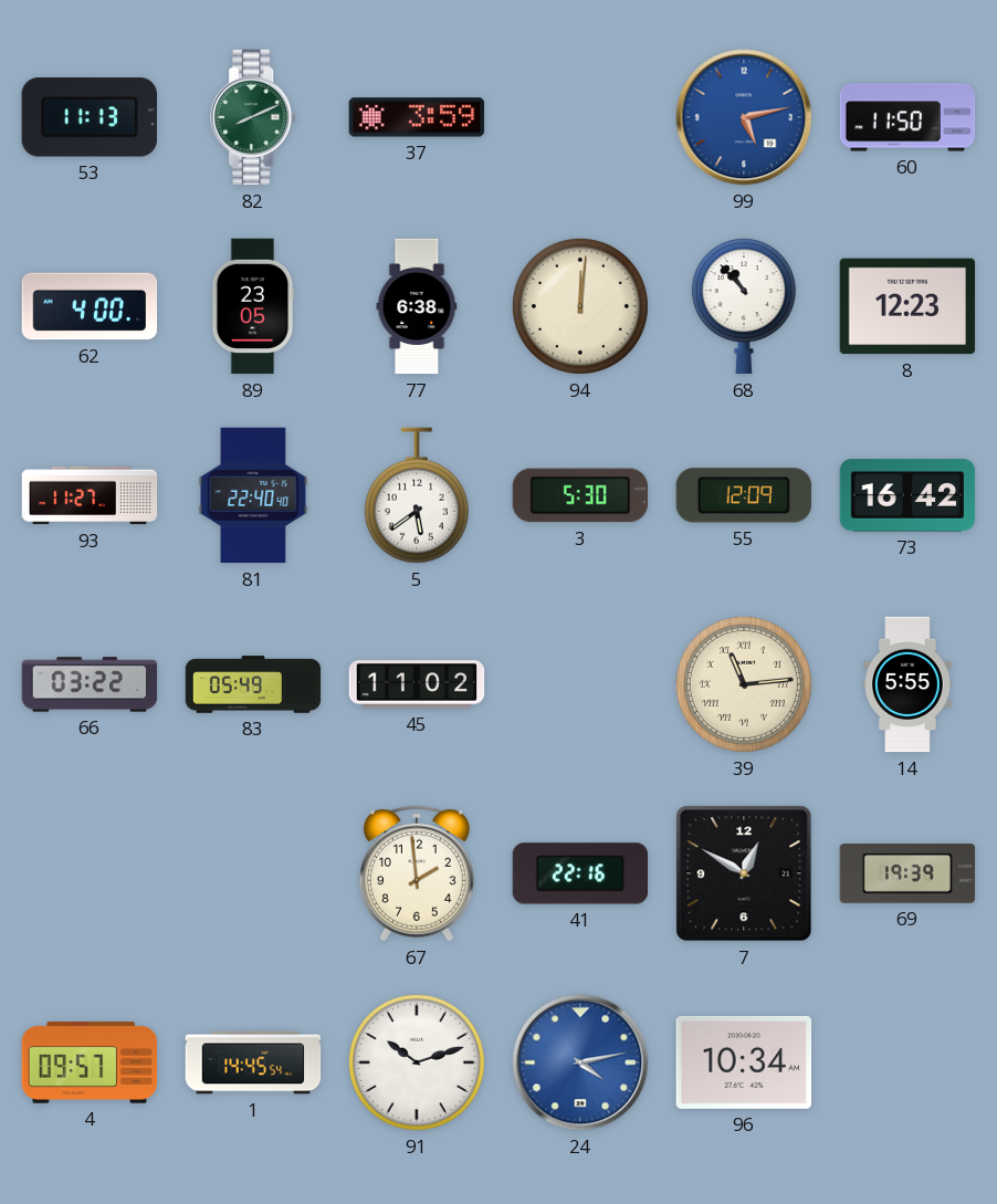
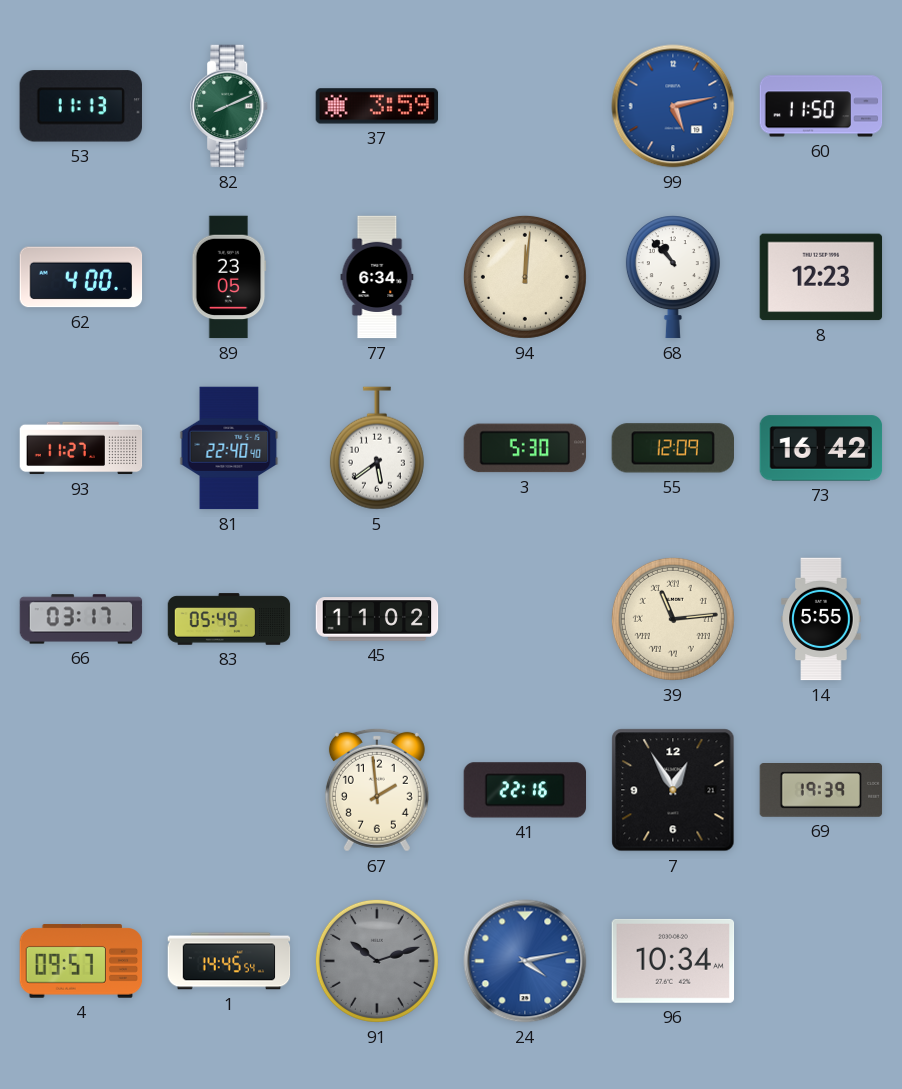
77: 6:38 -> 6:34
66: 03:22 -> 03:17
7: 12:50 -> 12:55
91 dial: white -> grey
